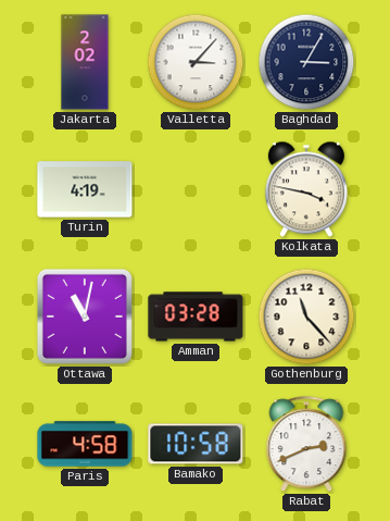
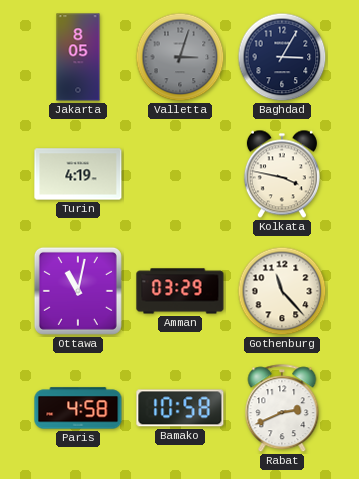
Jakarta: 2:02 -> 8:05
Valletta: 3:07 -> 3:03
Valletta dial: white -> grey
Amman: 03:28 -> 03:29
